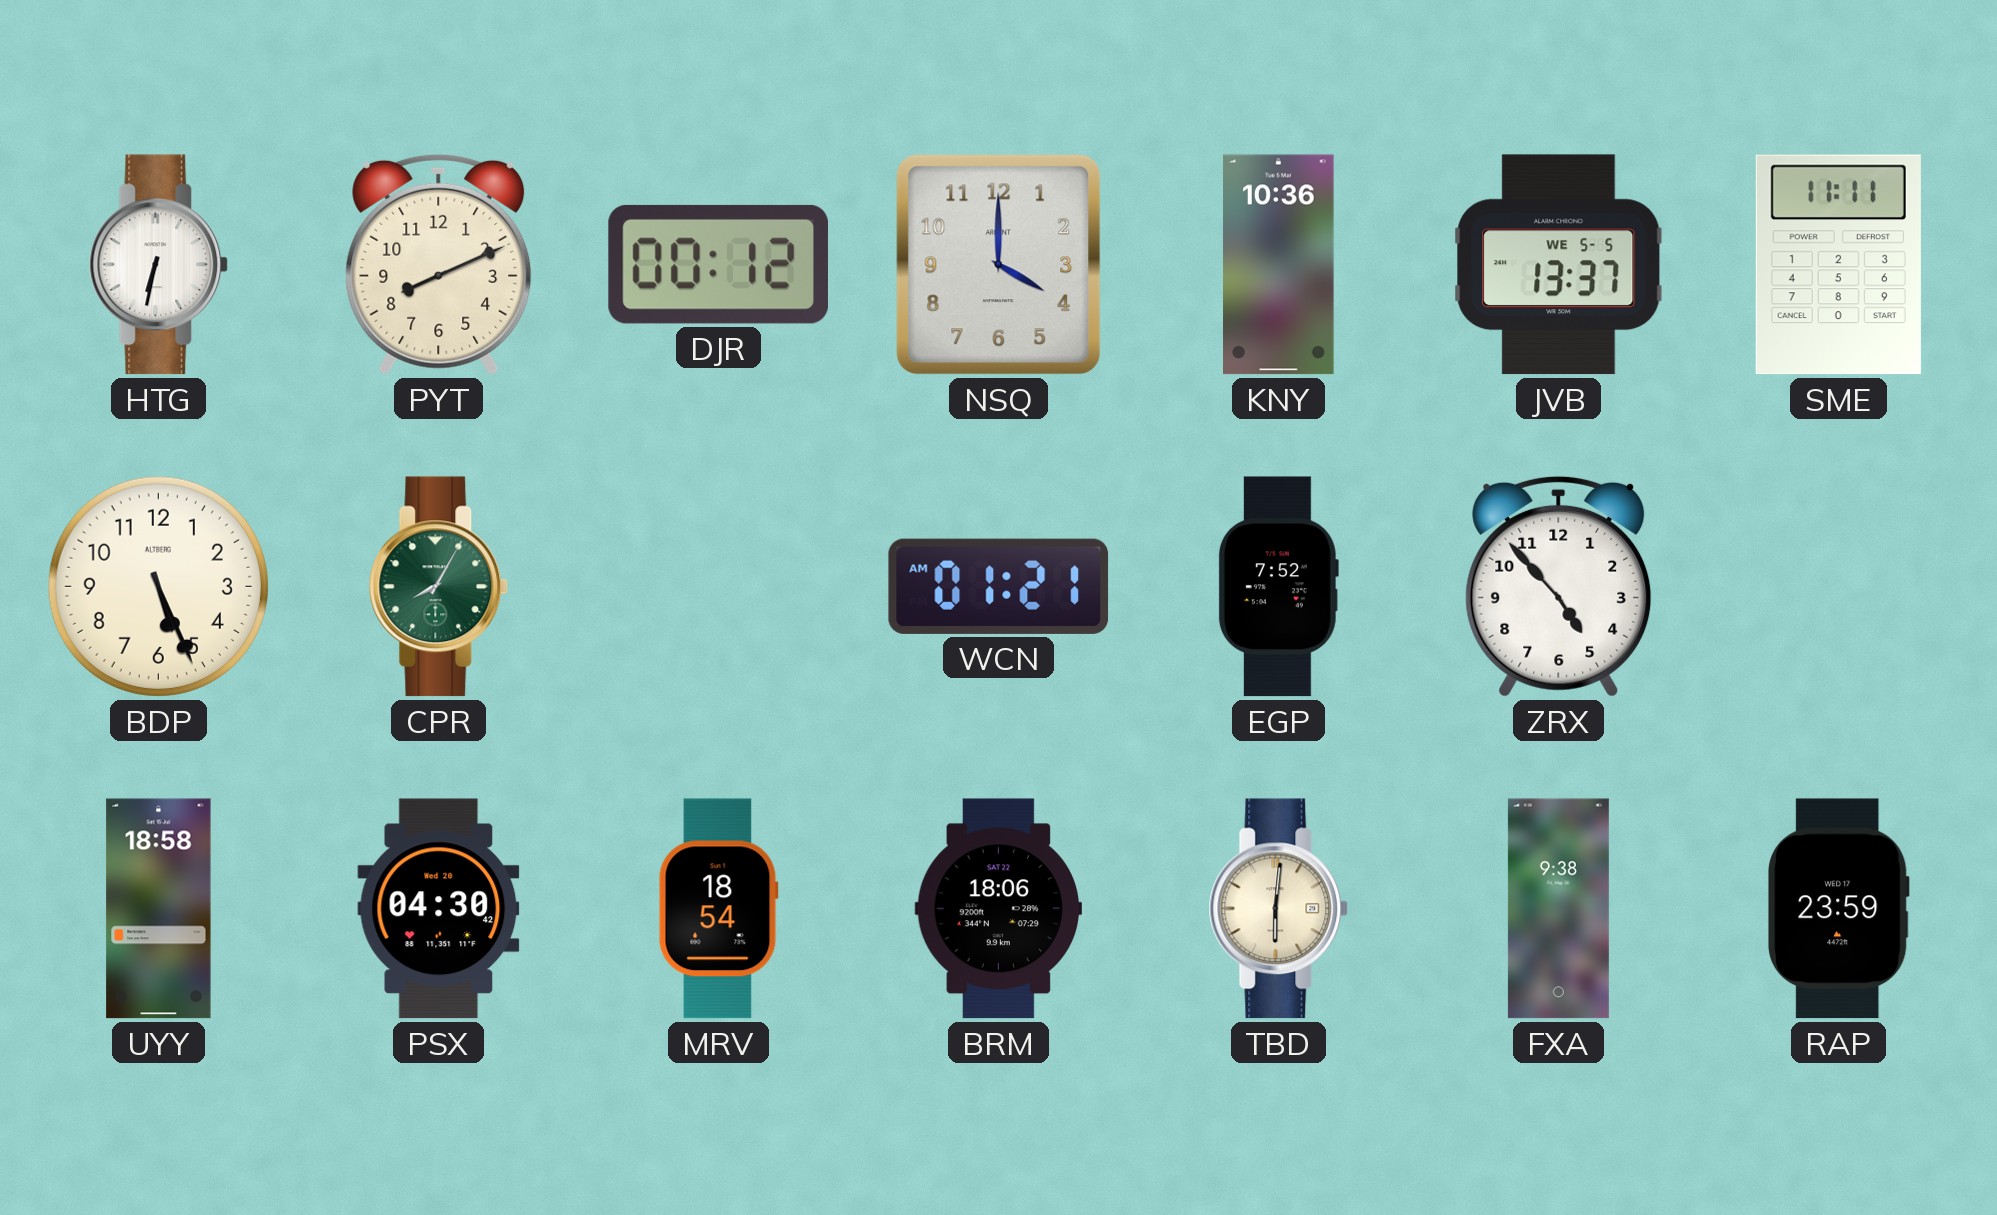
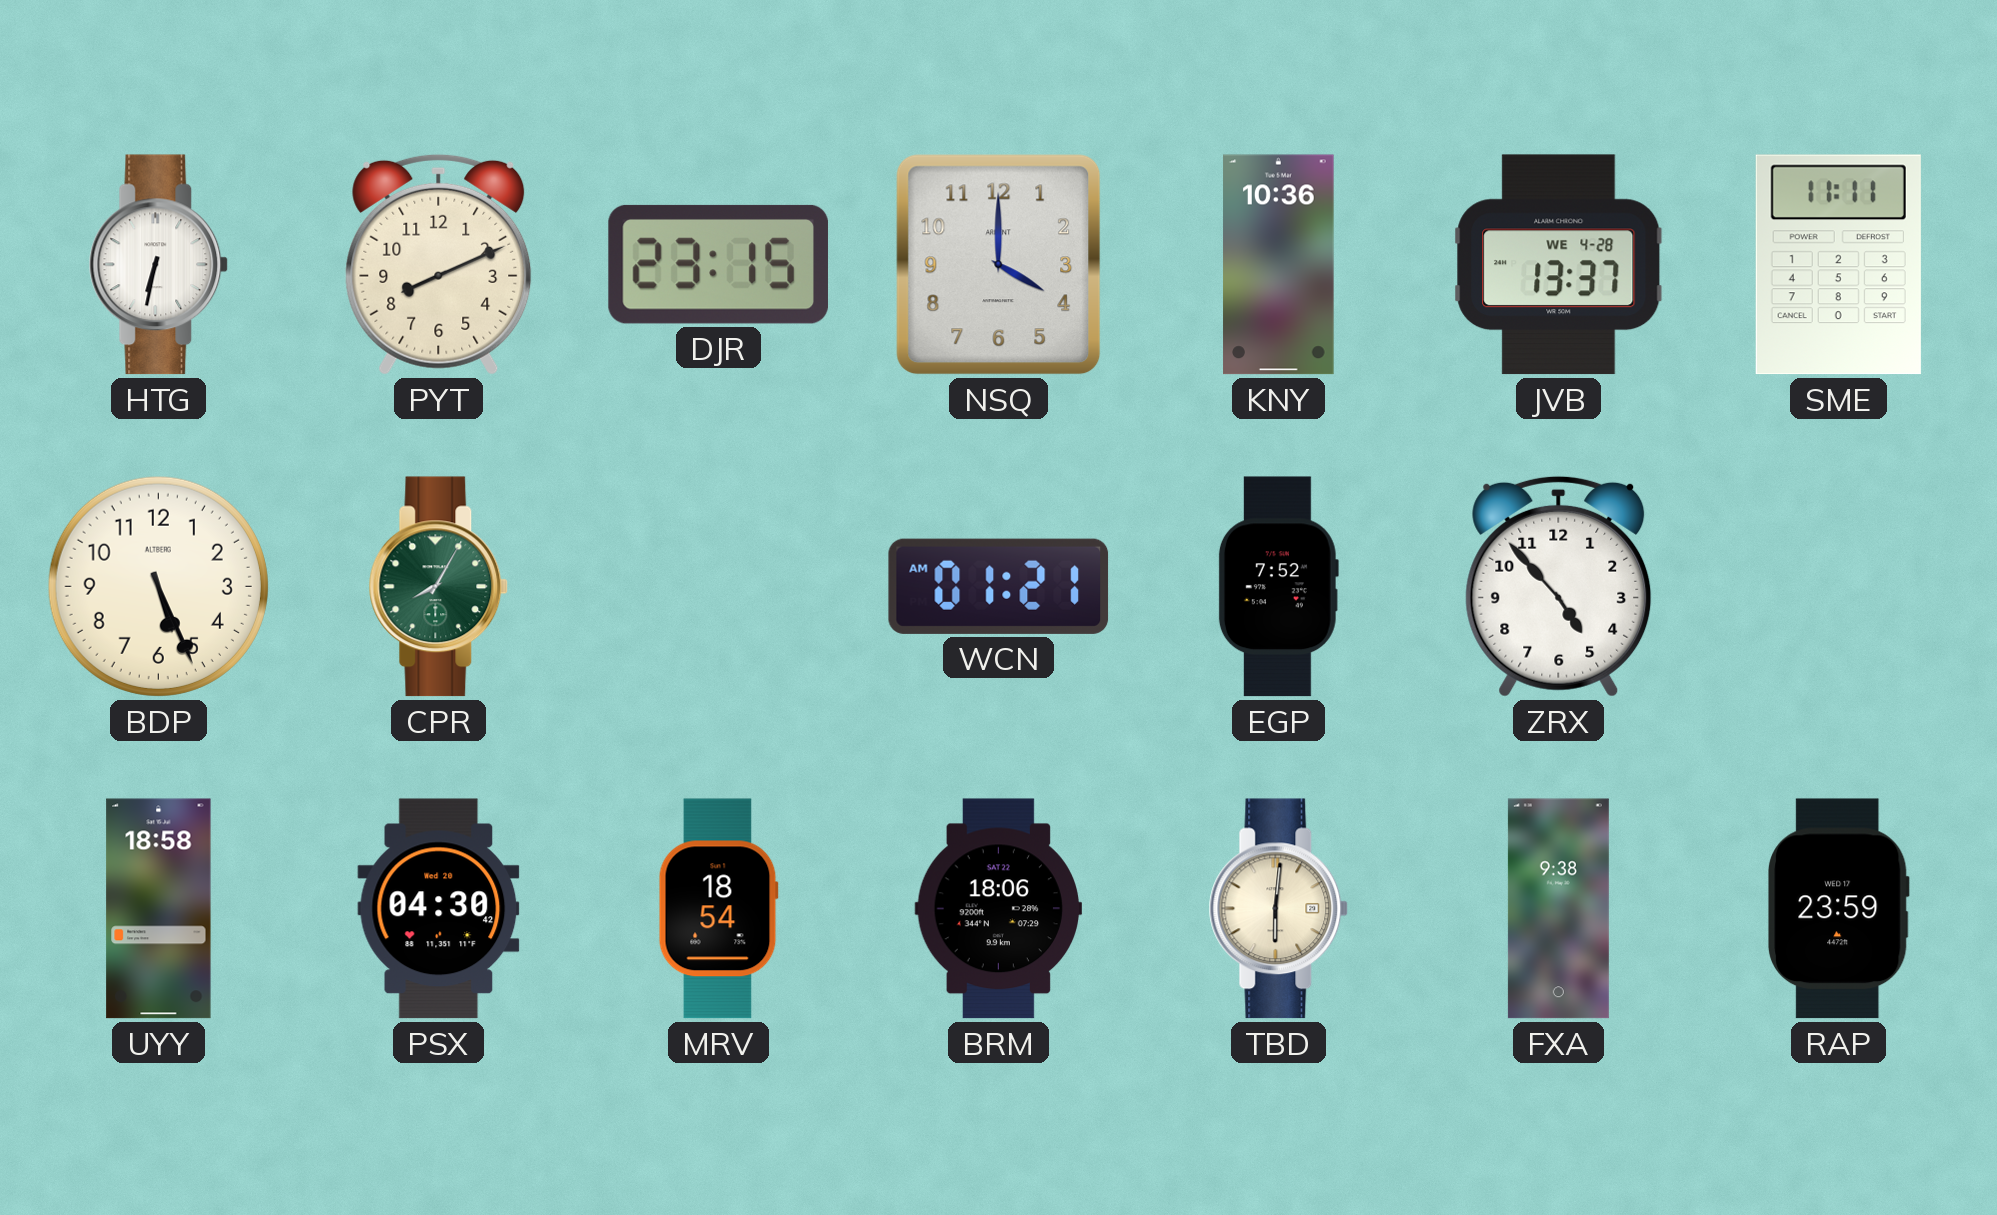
DJR: 00:12 -> 23:15
JVB date: WE 5-5 -> WE 4-28
